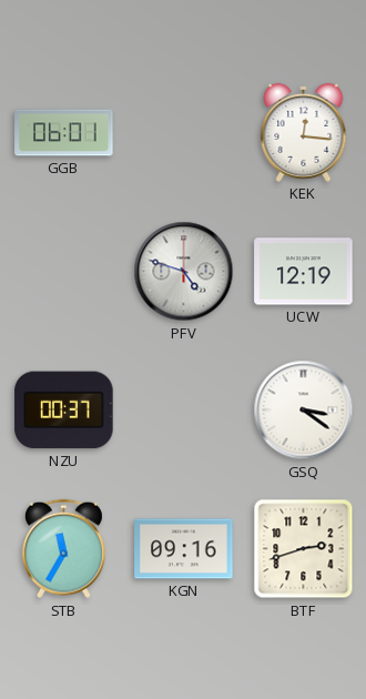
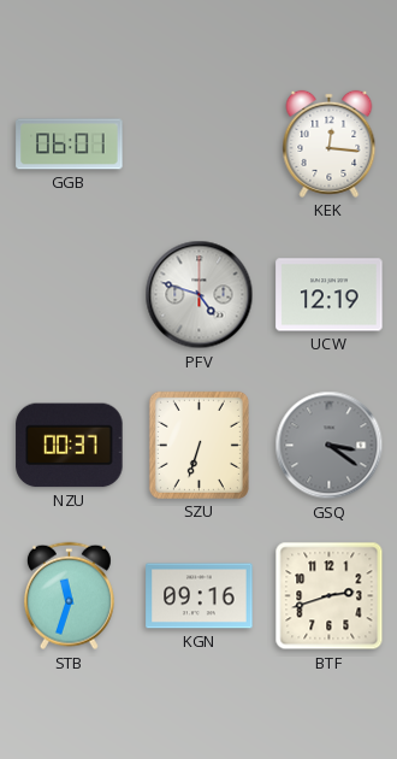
SZU: none -> 6:33
GSQ dial: white -> grey
STB: 11:35 -> 11:33
